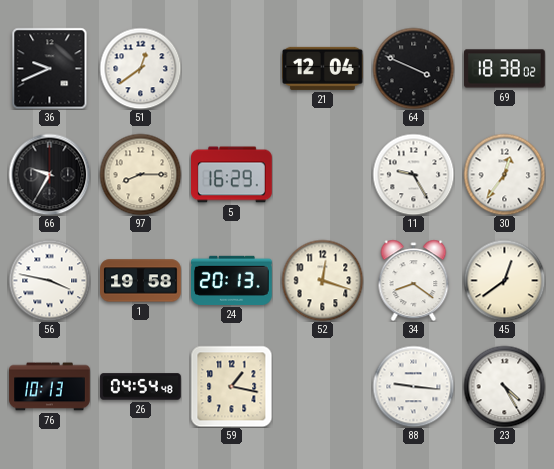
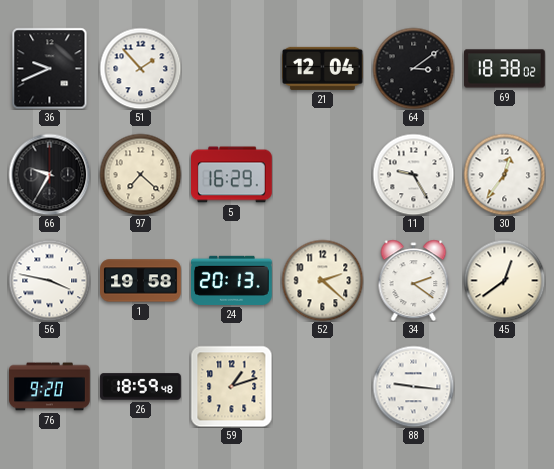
51: 12:39 -> 1:53
64: 3:49 -> 3:09
97: 8:15 -> 7:22
52: 12:18 -> 2:22
34: 8:21 -> 2:21
76: 10:13 -> 9:20
26: 04:54 -> 18:59
59: 1:17 -> 1:12
23: 4:25 -> none
